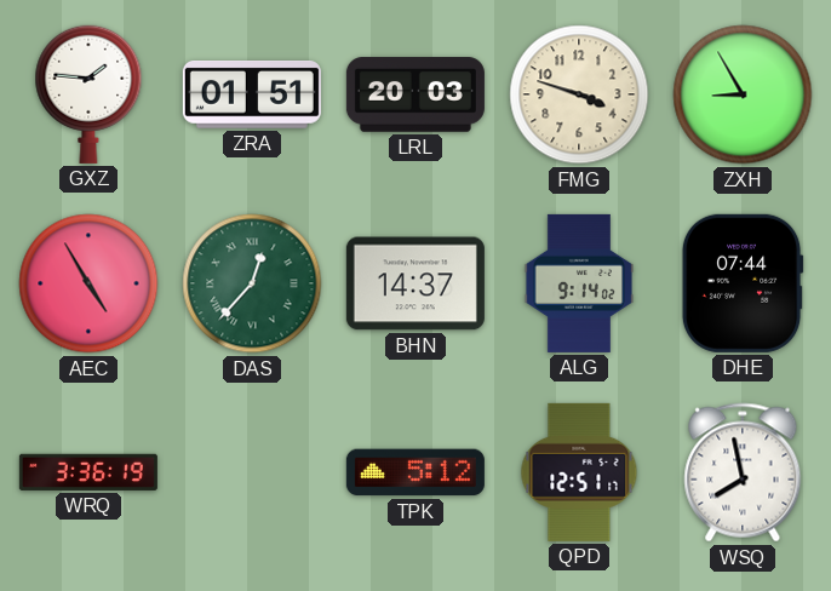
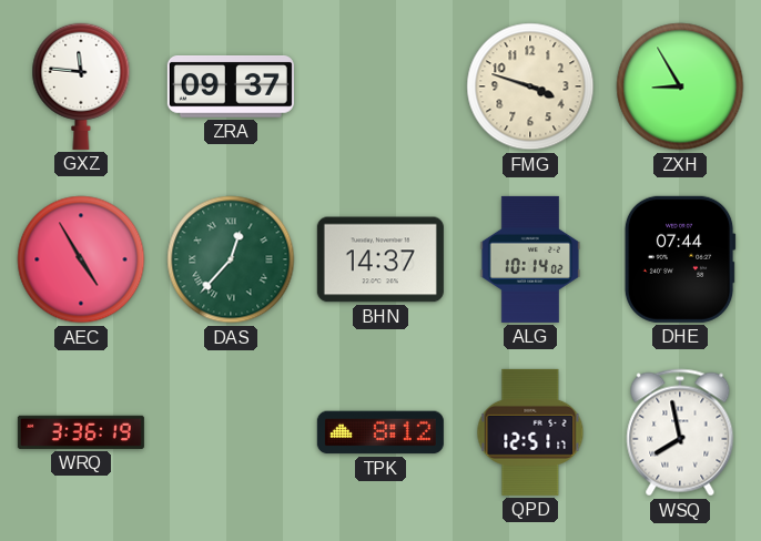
GXZ: 1:46 -> 11:46
ZRA: 01:51 -> 09:37
LRL: 20:03 -> none
ALG: 9:14 -> 10:14
TPK: 5:12 -> 8:12
